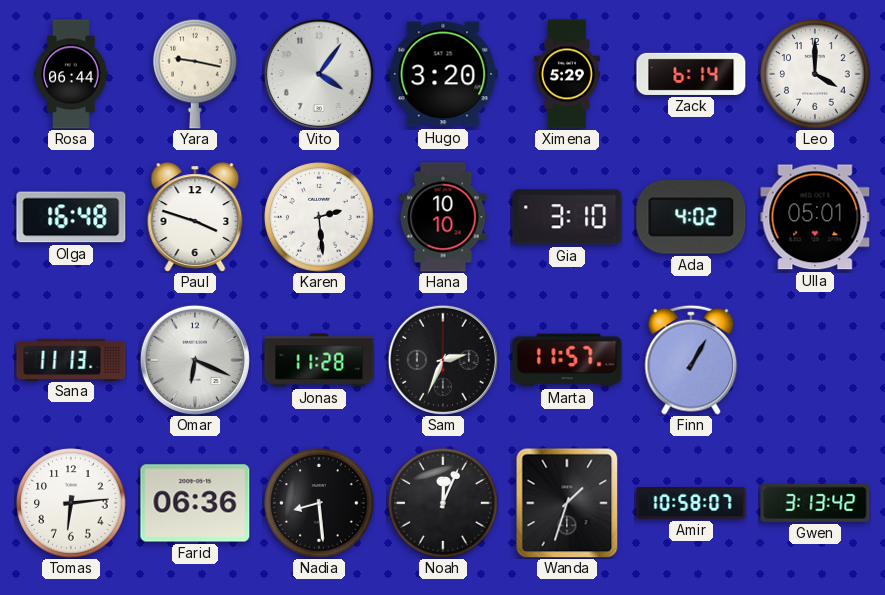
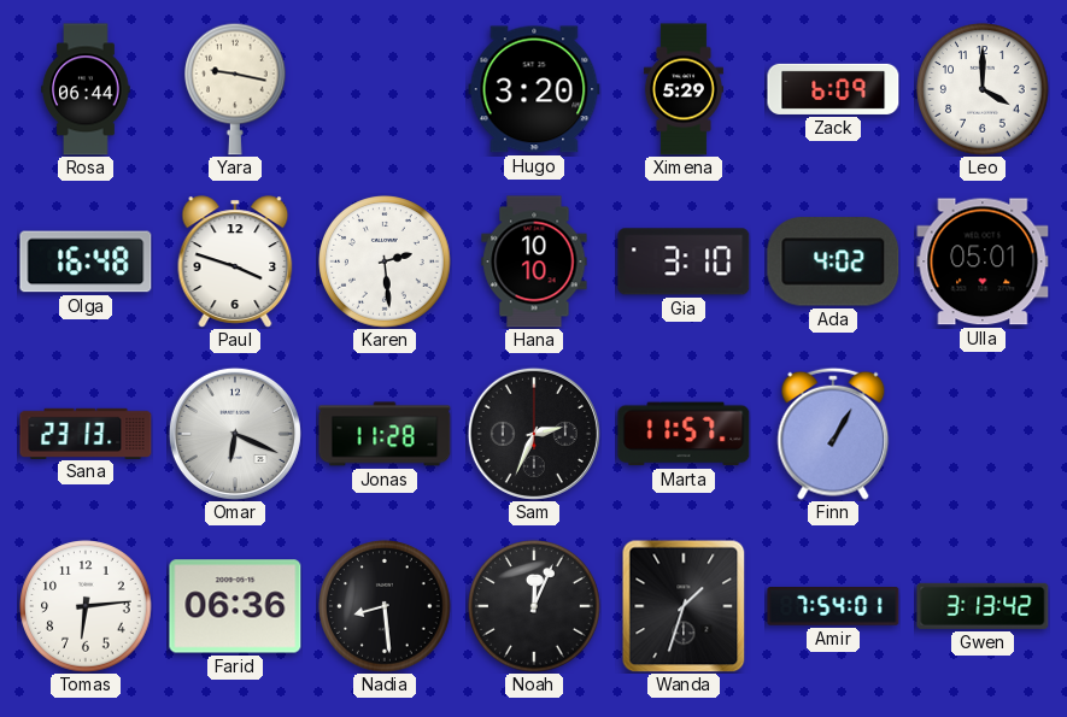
Vito: 4:06 -> none
Zack: 6:14 -> 6:09
Sana: 11:13 -> 23:13
Amir: 10:58 -> 7:54
